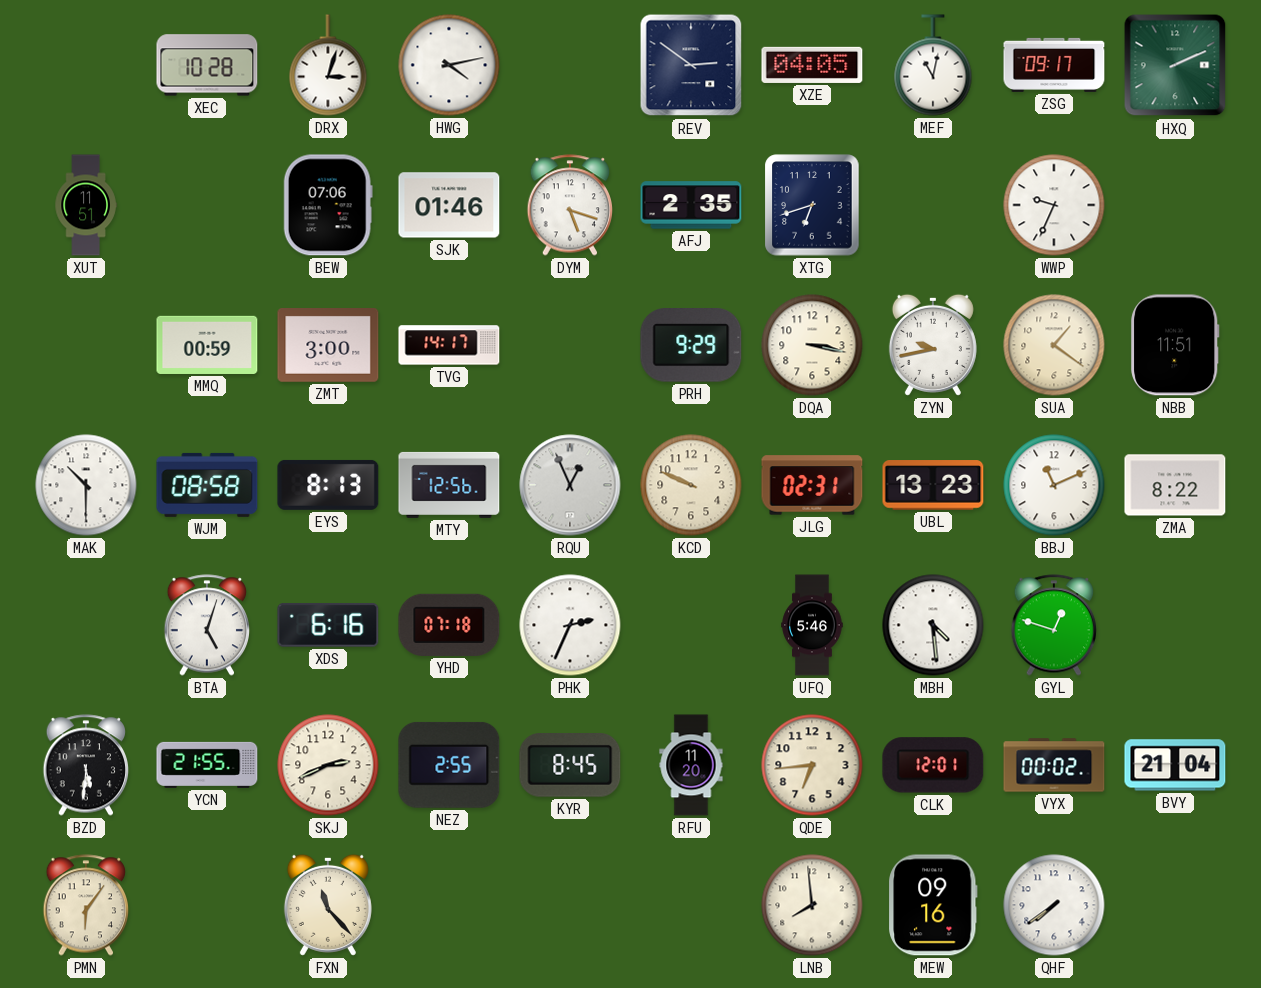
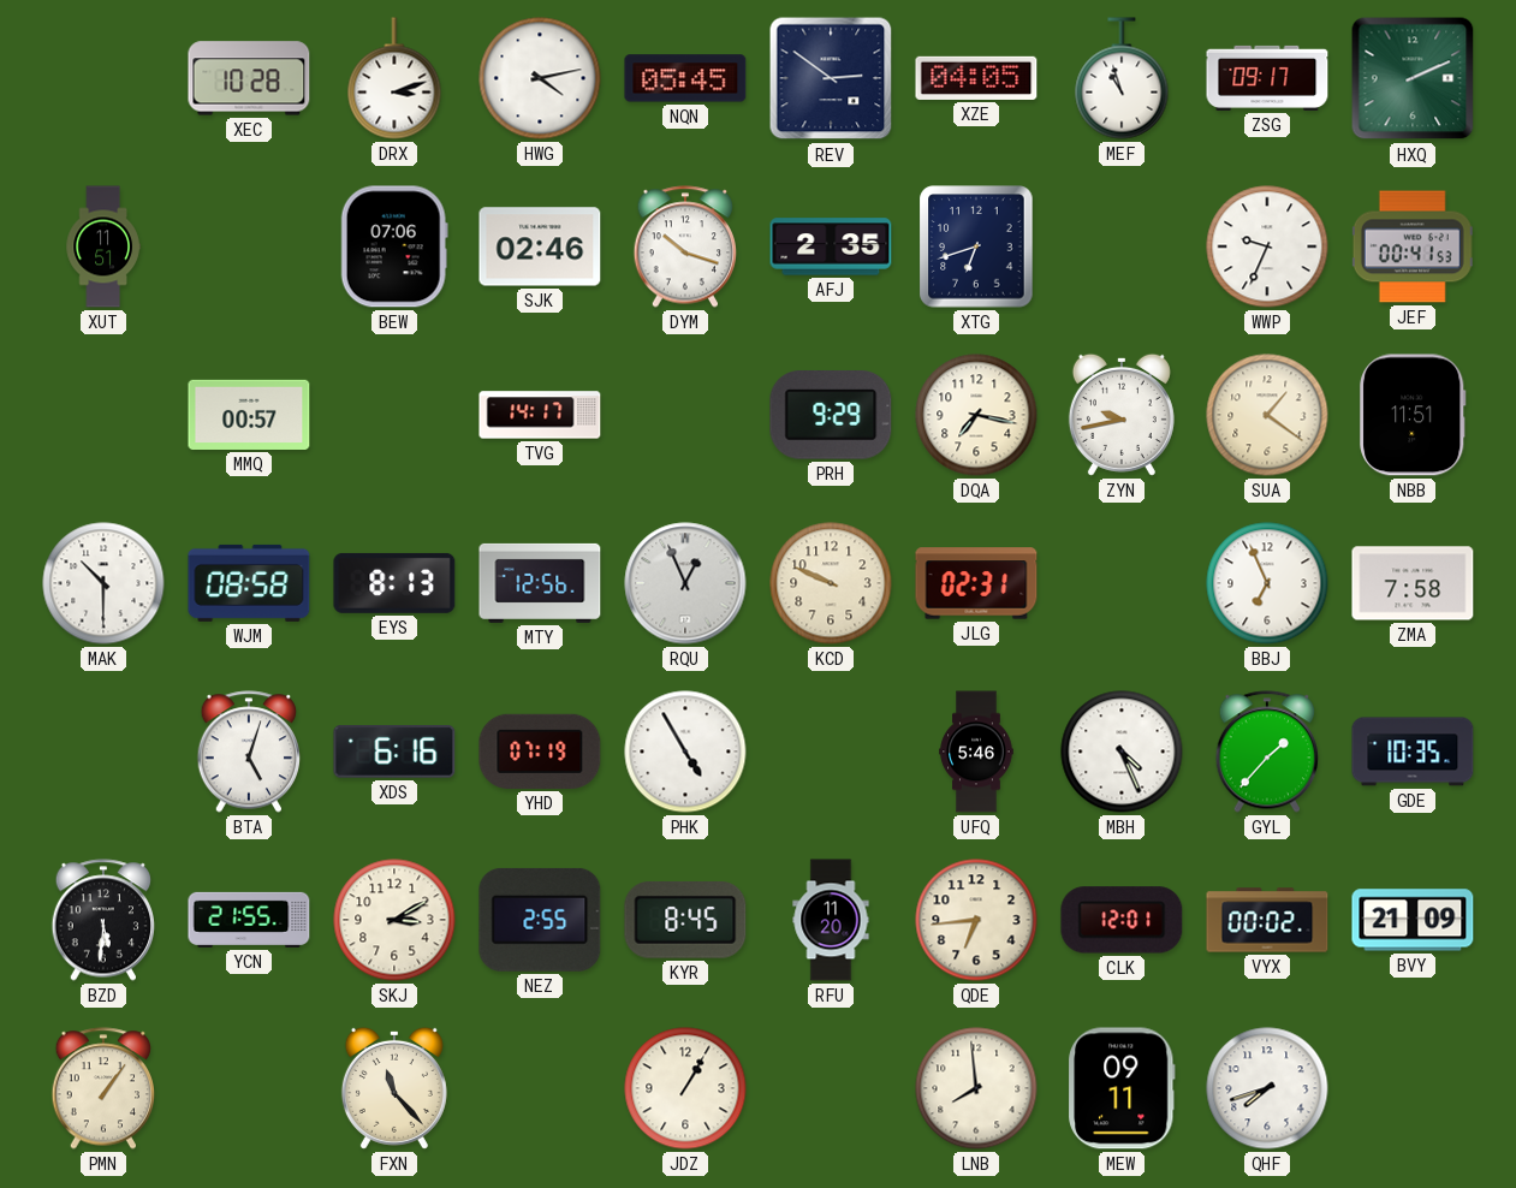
DRX: 3:03 -> 3:12
NQN: none -> 05:45
MEF: 11:02 -> 10:57
SJK: 01:46 -> 02:46
DYM: 5:18 -> 10:18
JEF: none -> 00:41
MMQ: 00:59 -> 00:57
ZMT: 3:00 -> none
DQA: 3:17 -> 7:17
UBL: 13:23 -> none
BBJ: 11:11 -> 6:56
ZMA: 8:22 -> 7:58
YHD: 07:18 -> 07:19
PHK: 2:34 -> 4:55
MBH: 4:29 -> 4:26
GYL: 12:48 -> 1:37
GDE: none -> 10:35
SKJ: 2:41 -> 3:10
BVY: 21:04 -> 21:09
PMN: 6:06 -> 1:06
JDZ: none -> 1:05
MEW: 09:16 -> 09:11
QHF: 7:39 -> 7:42
